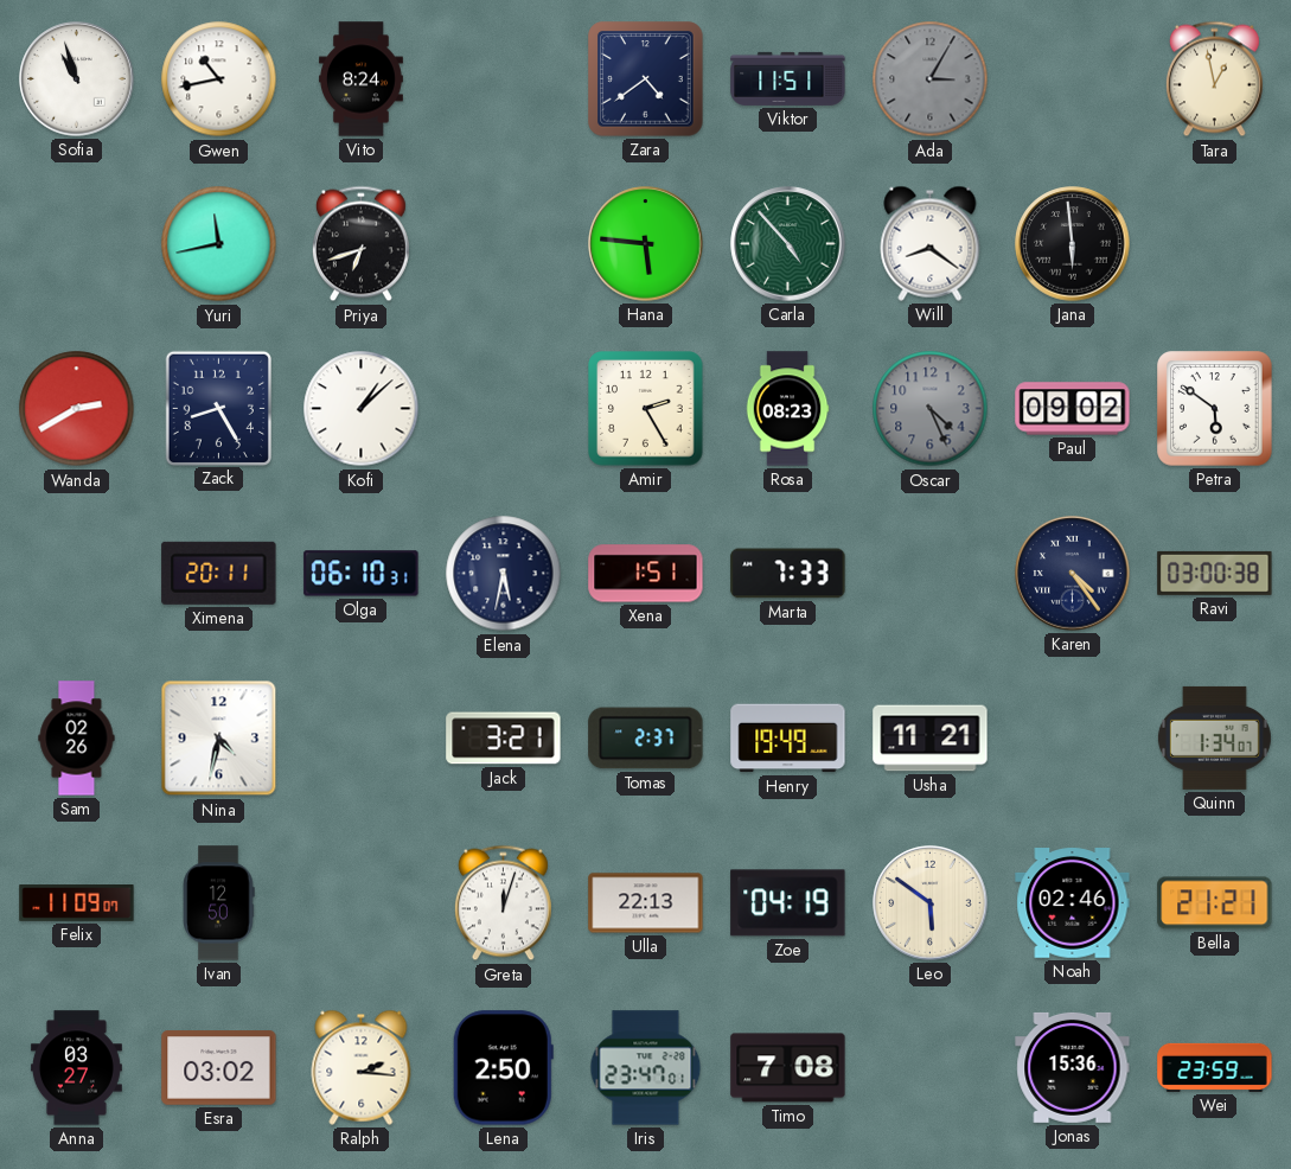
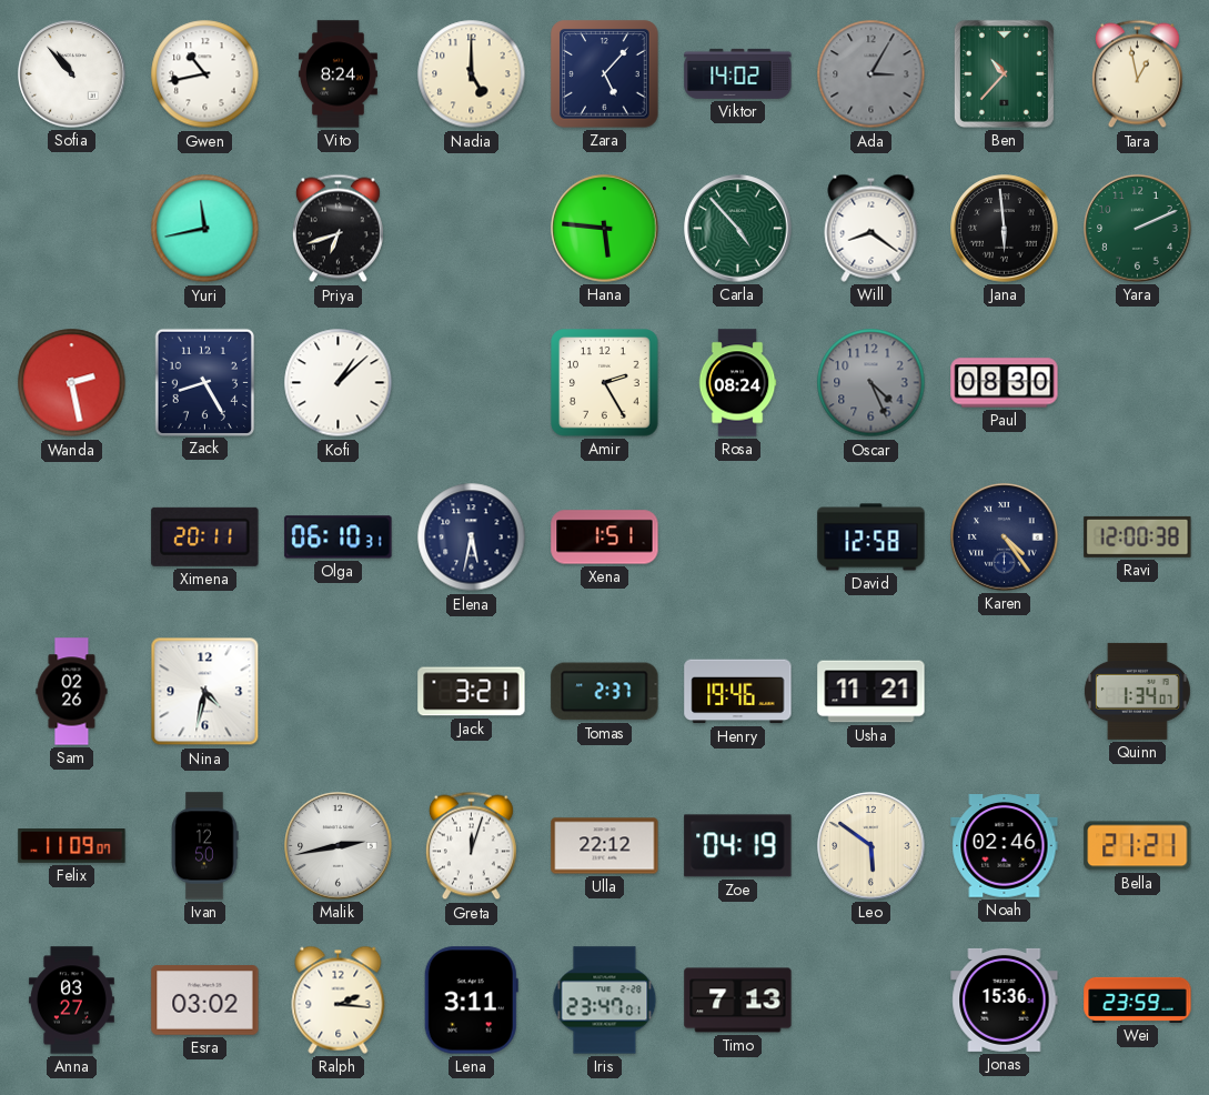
Sofia: 10:57 -> 10:53
Nadia: none -> 5:00
Zara: 4:39 -> 5:07
Viktor: 11:51 -> 14:02
Ben: none -> 10:37
Yara: none -> 2:11
Wanda: 2:40 -> 2:28
Rosa: 08:23 -> 08:24
Paul: 09:02 -> 08:30
Petra: 5:51 -> none
Marta: 7:33 -> none
David: none -> 12:58
Ravi: 03:00 -> 12:00
Henry: 19:49 -> 19:46
Malik: none -> 2:43
Ulla: 22:13 -> 22:12
Lena: 2:50 -> 3:11
Timo: 7:08 -> 7:13
